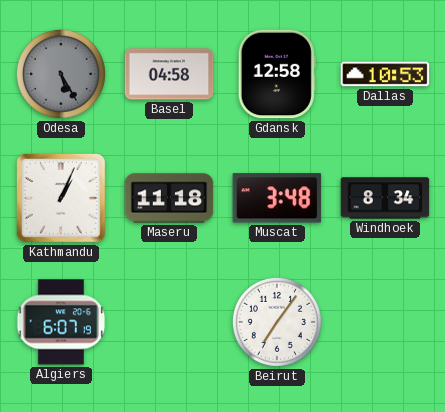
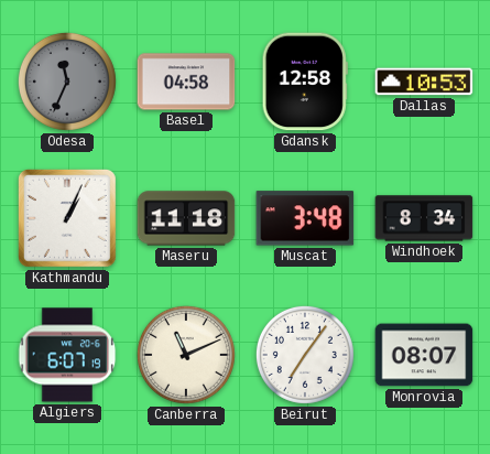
Odesa: 5:25 -> 11:34
Canberra: none -> 11:11
Monrovia: none -> 08:07
